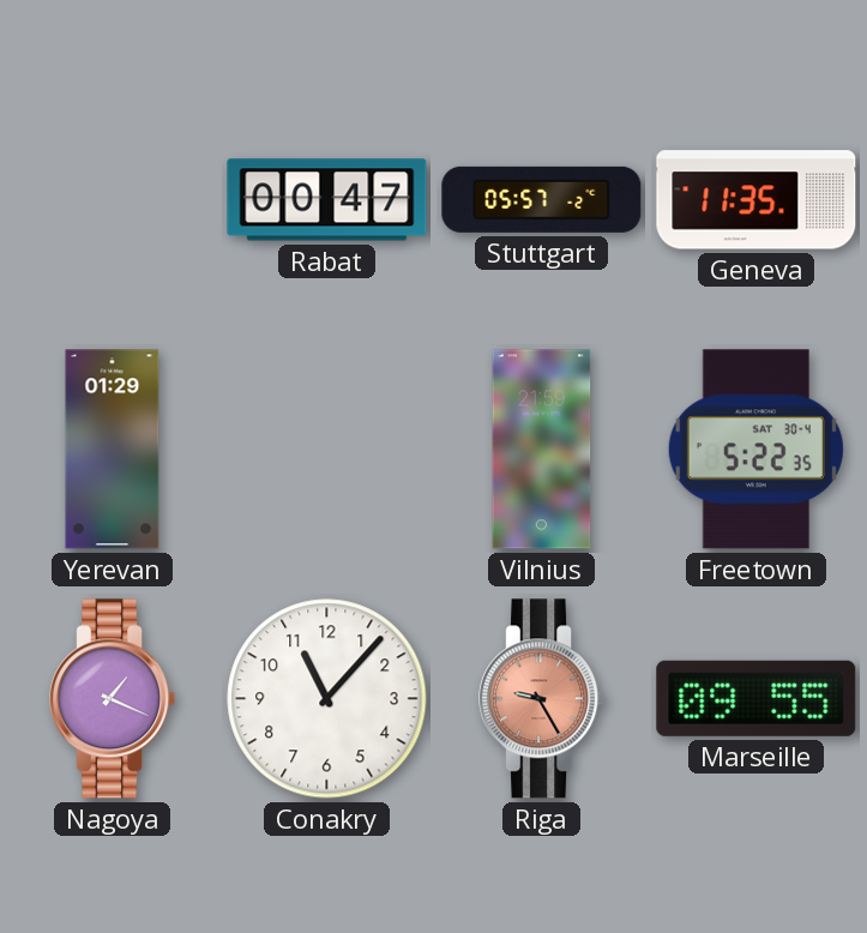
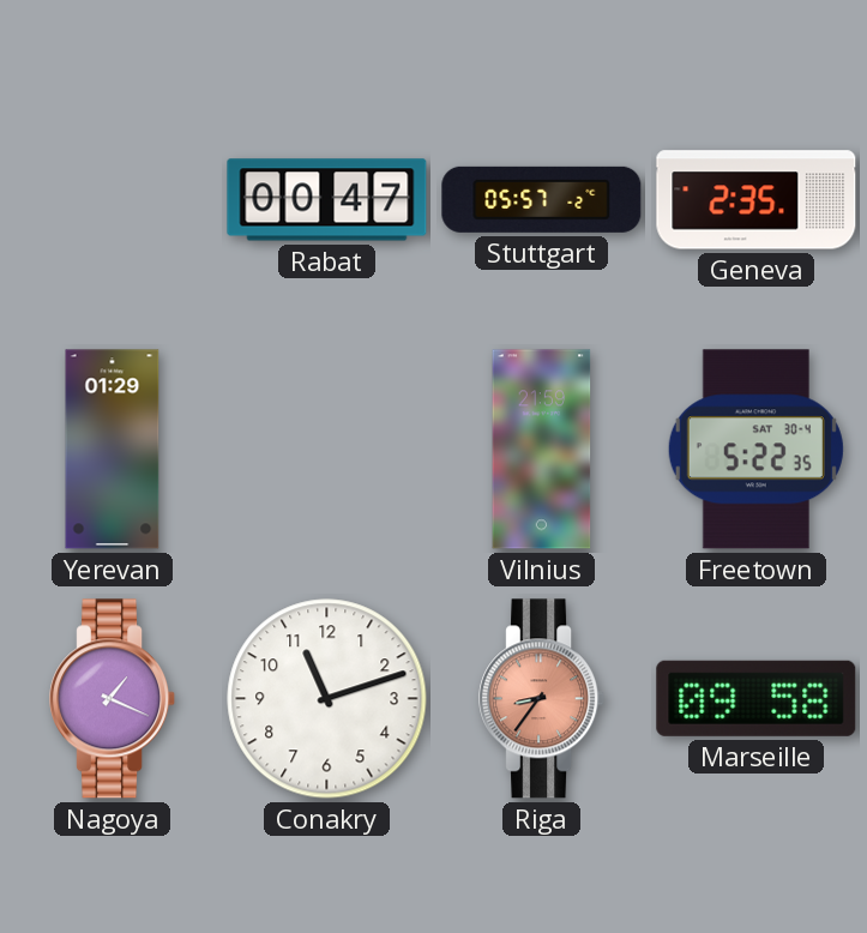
Geneva: 11:35 -> 2:35
Conakry: 11:07 -> 11:12
Riga: 9:25 -> 8:36
Marseille: 09:55 -> 09:58
